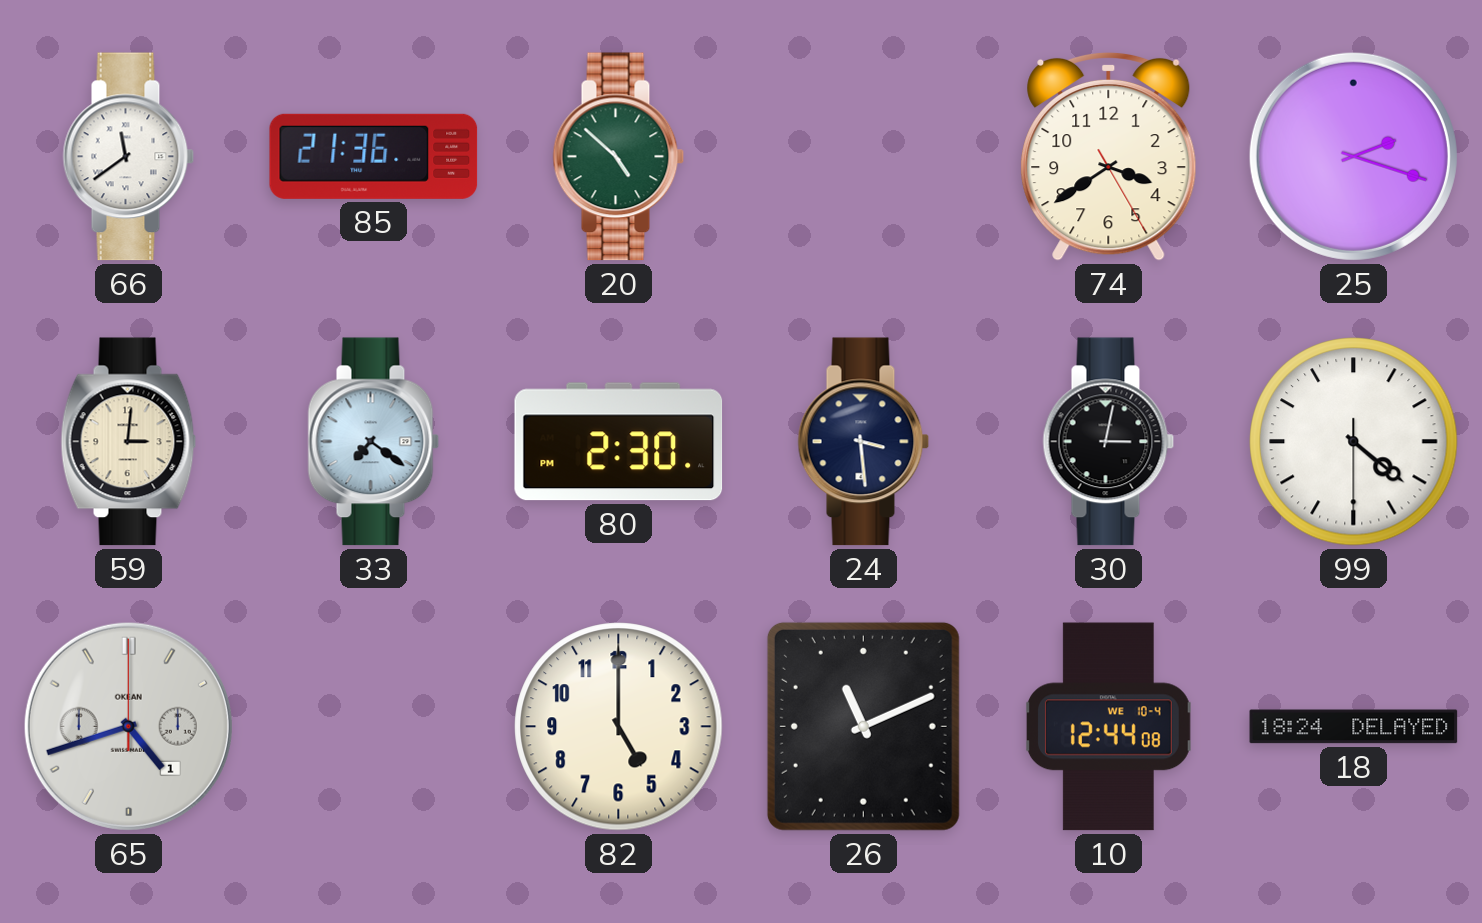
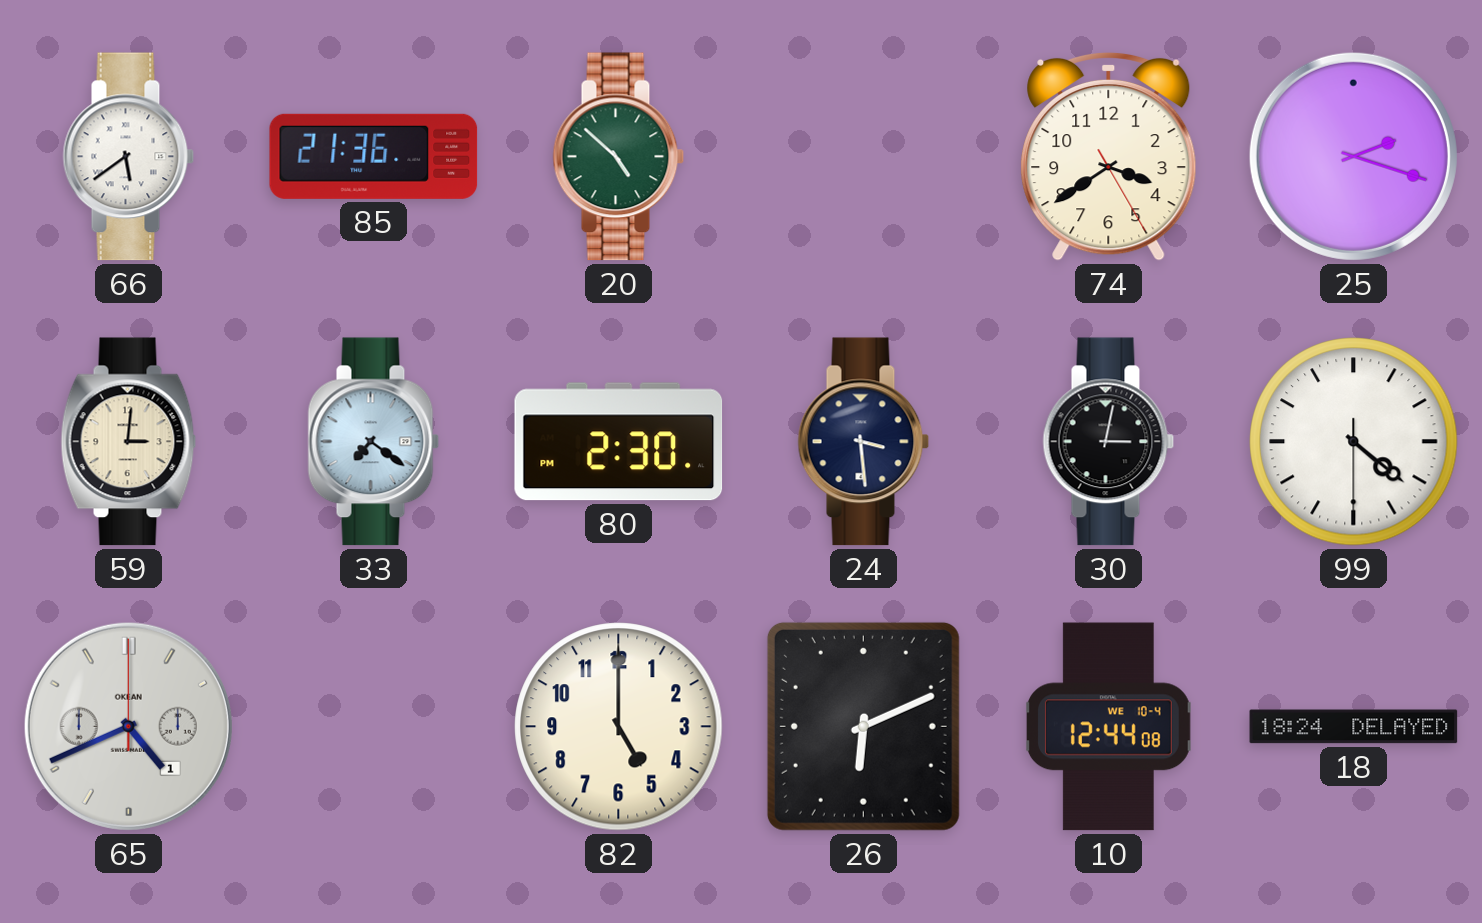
66: 11:39 -> 5:39
65: 4:42 -> 4:41
26: 11:11 -> 6:11
